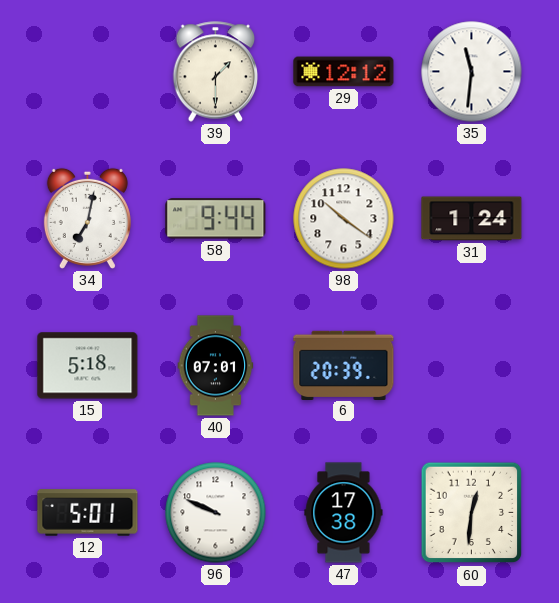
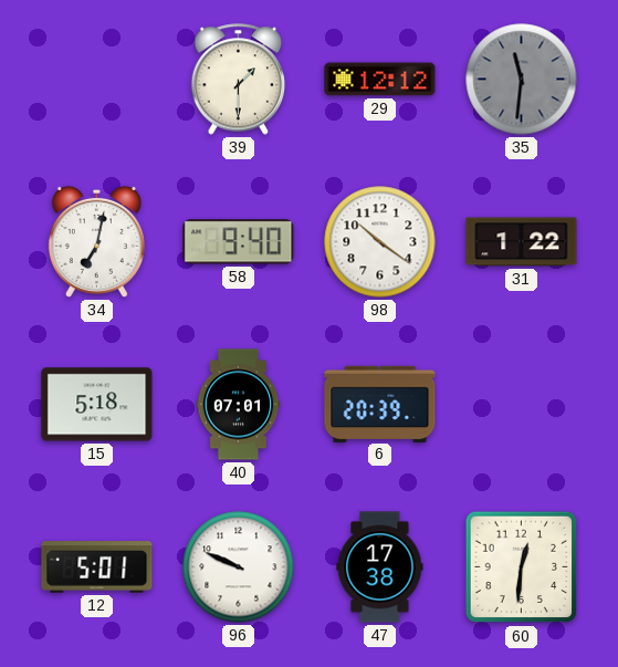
35 dial: white -> grey
58: 9:44 -> 9:40
31: 1:24 -> 1:22
